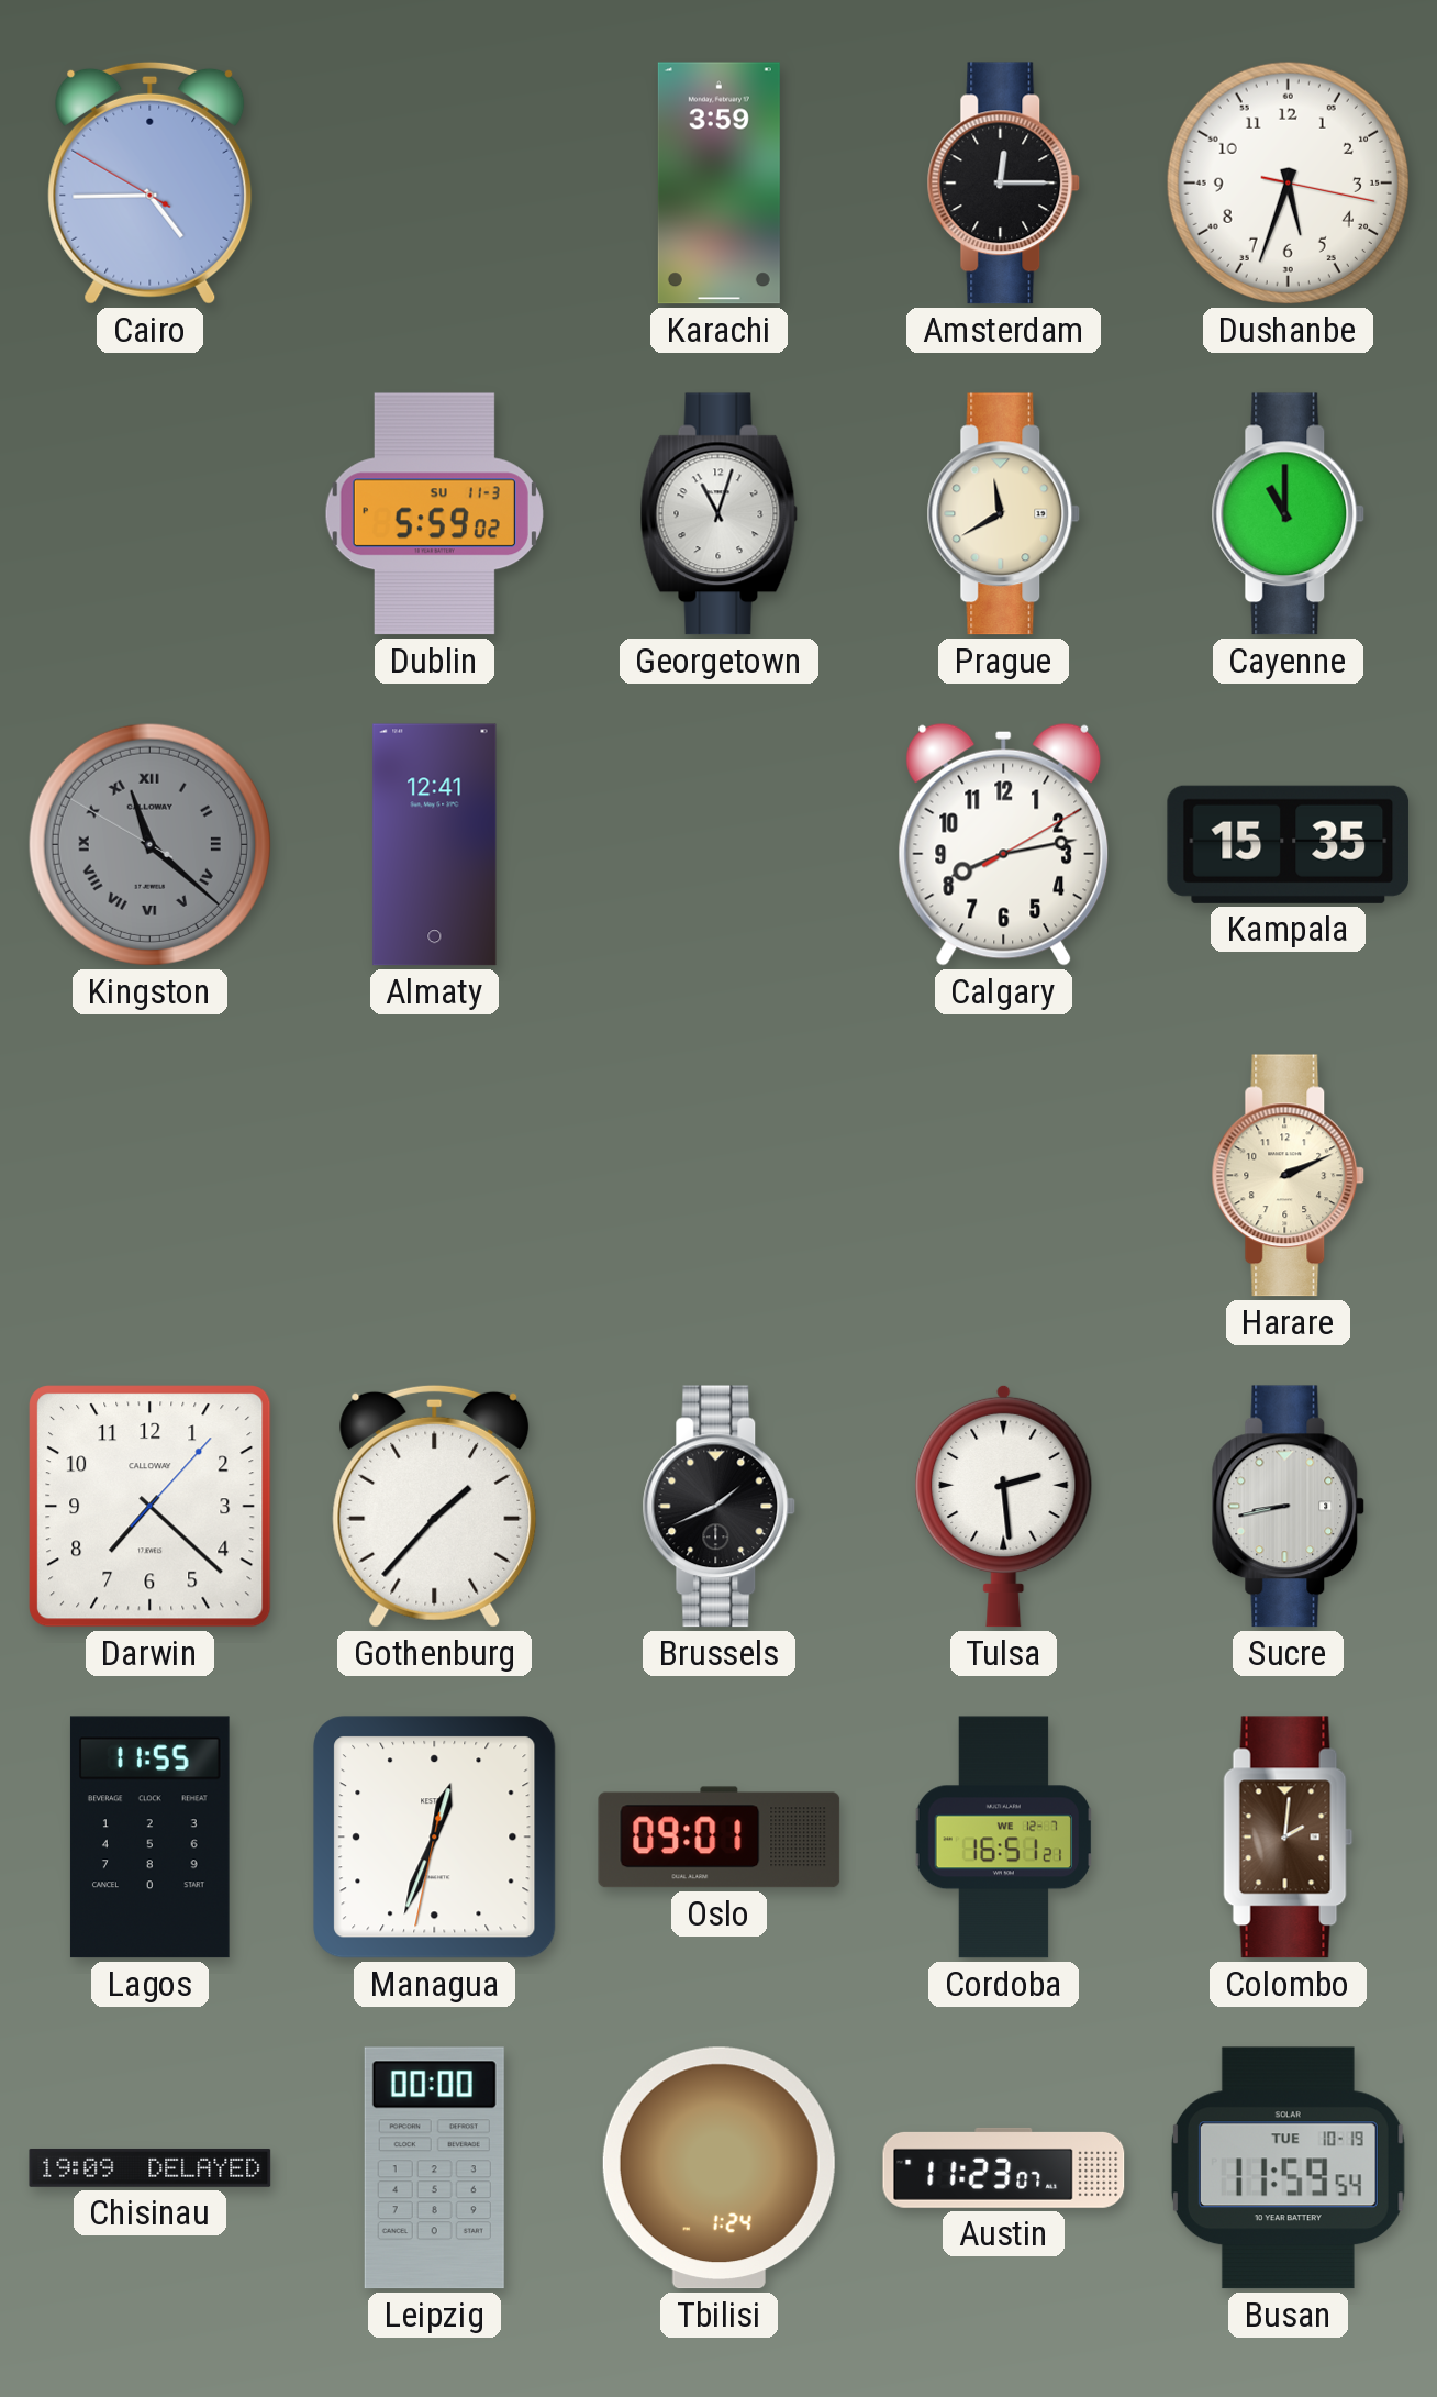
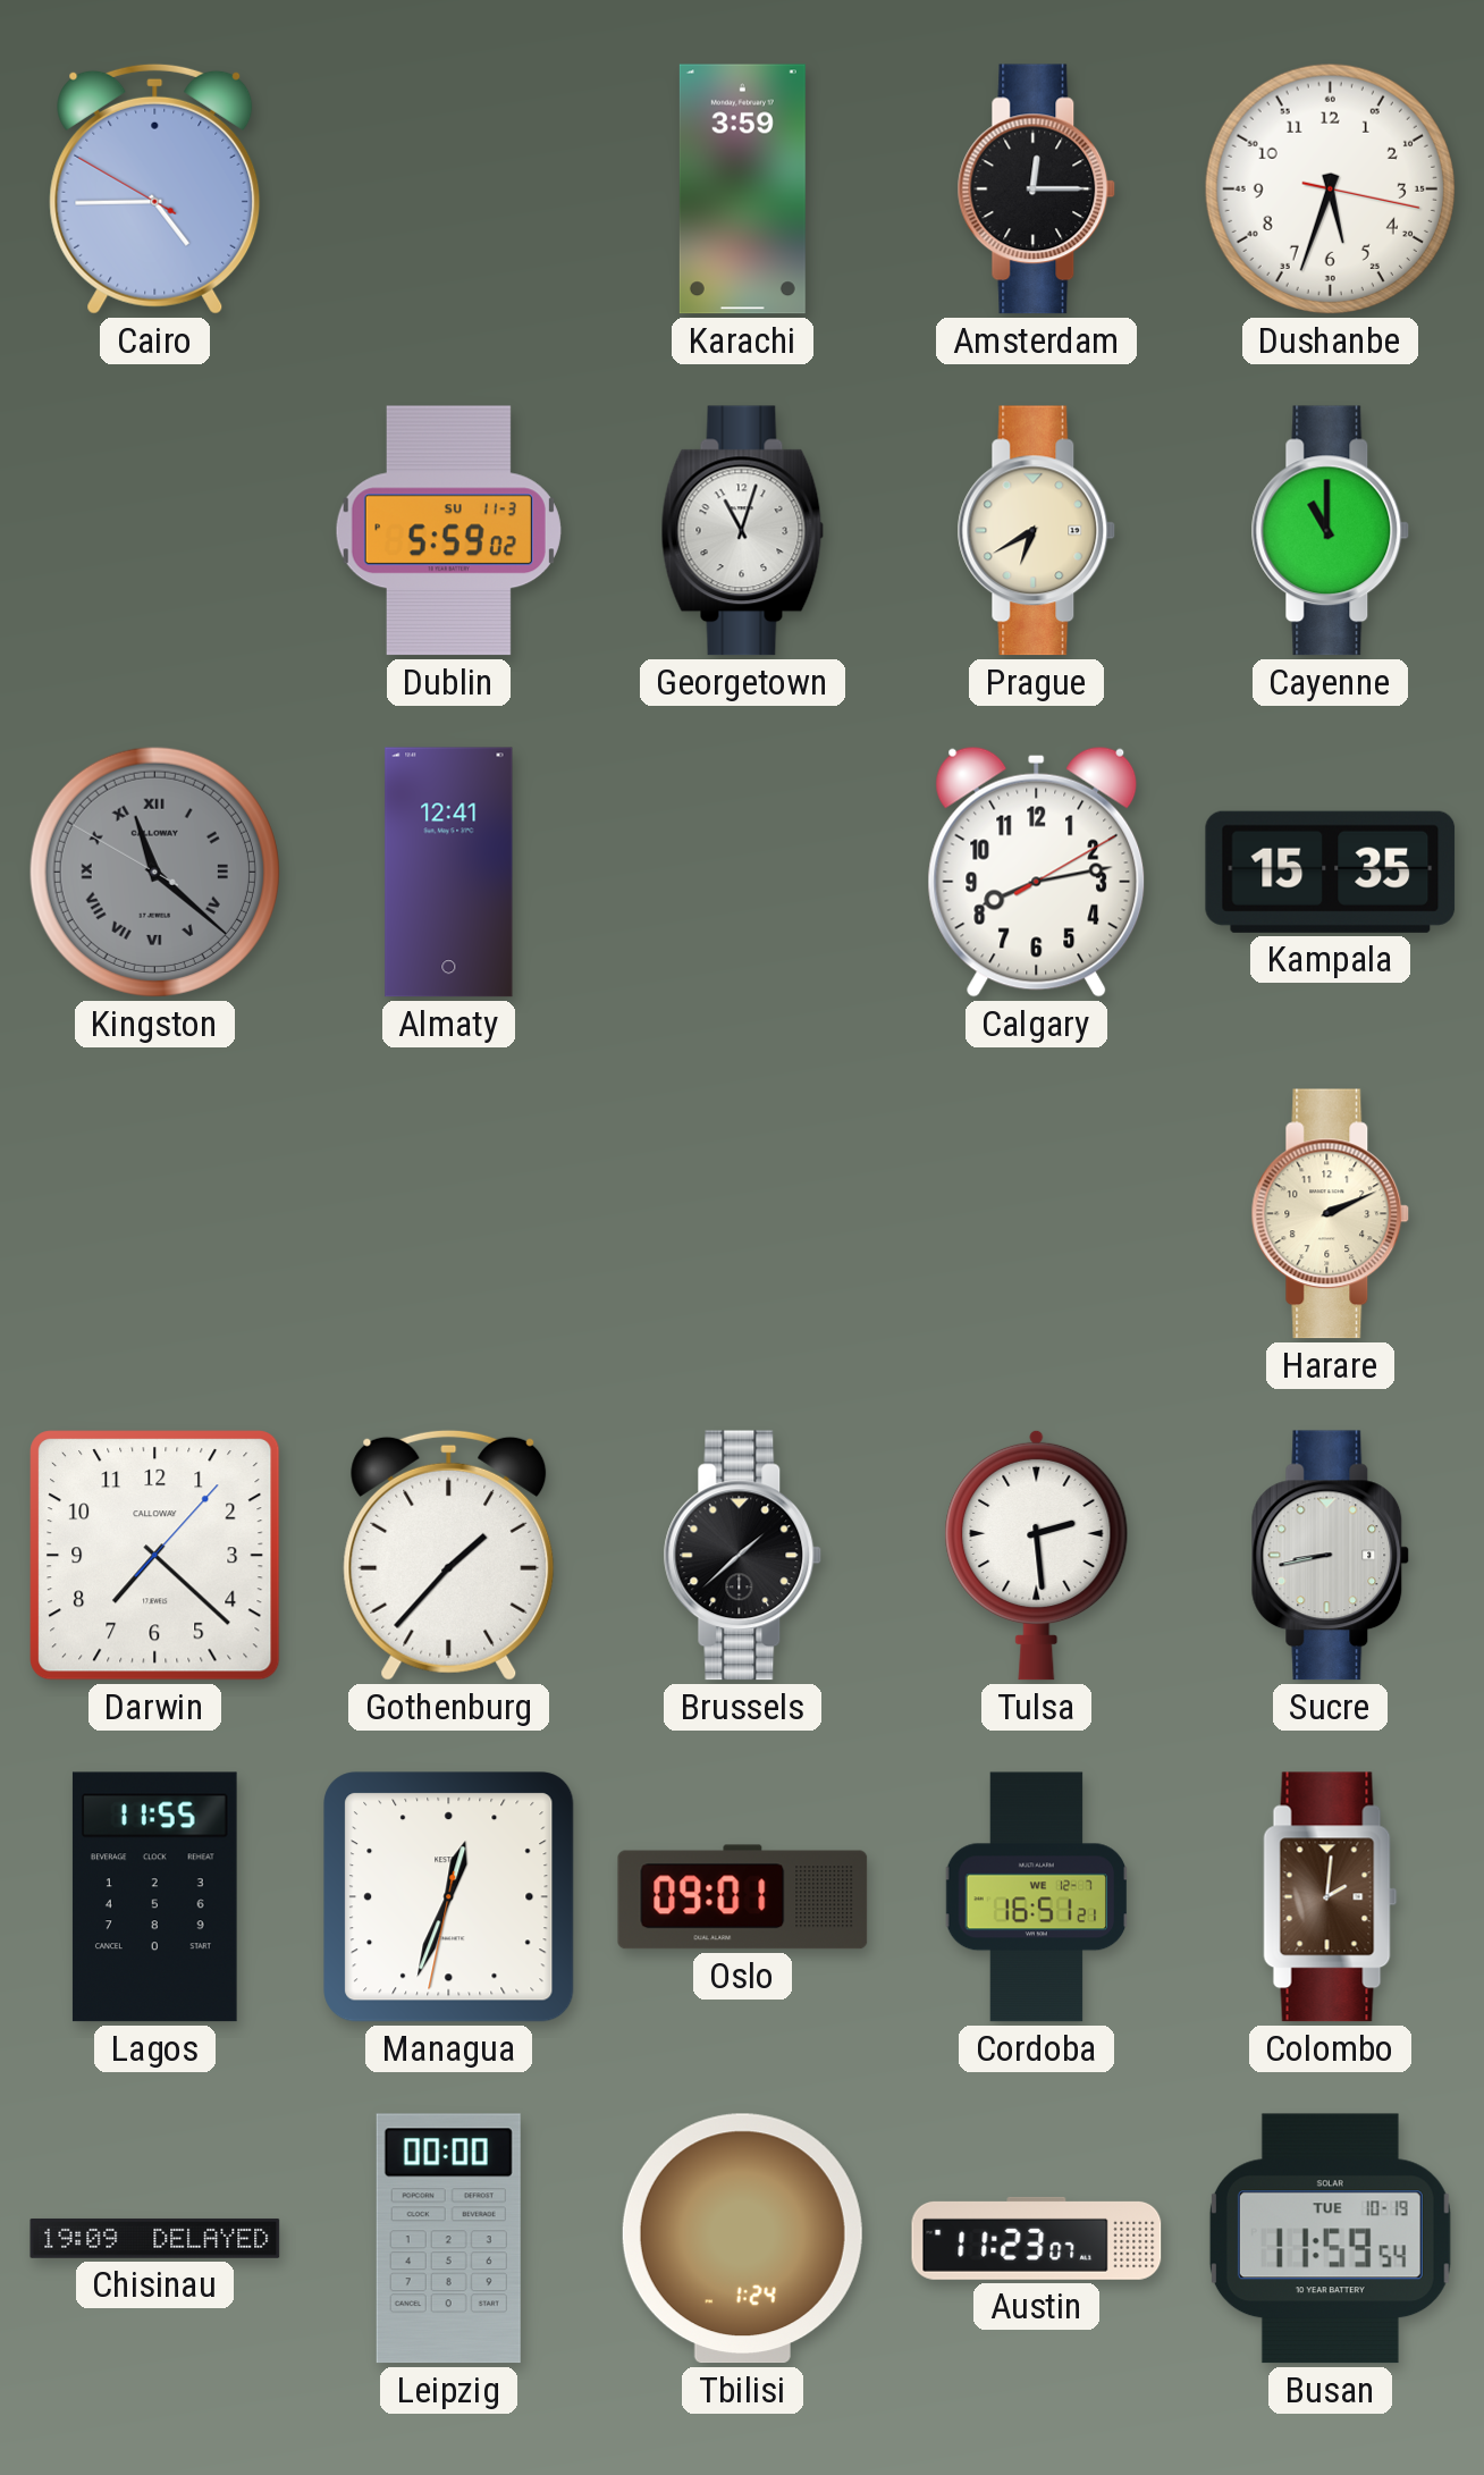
Prague: 11:40 -> 6:40
Brussels: 1:41 -> 1:38
